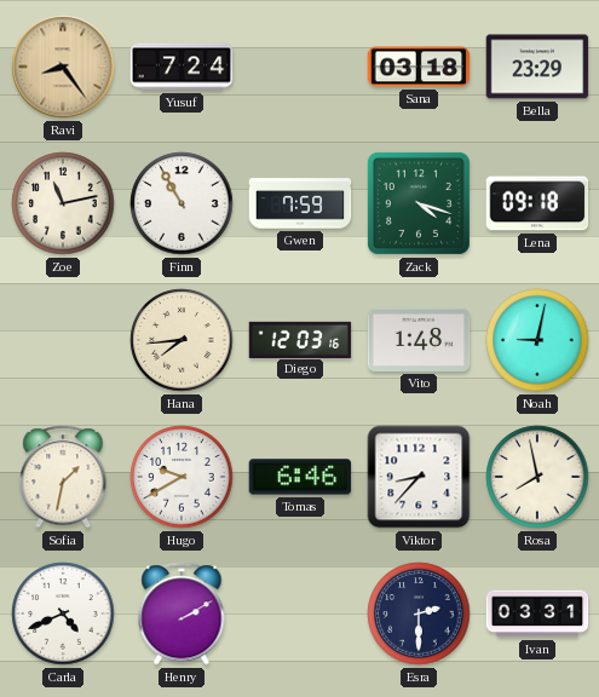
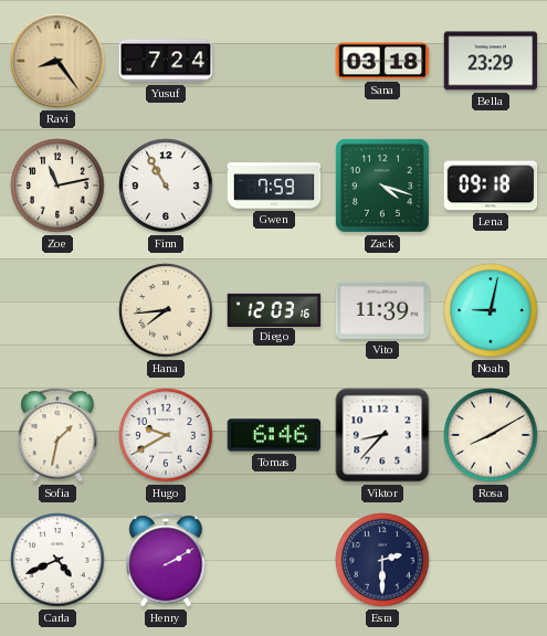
Vito: 1:48 -> 11:39
Rosa: 7:58 -> 8:10
Ivan: 03:31 -> none
